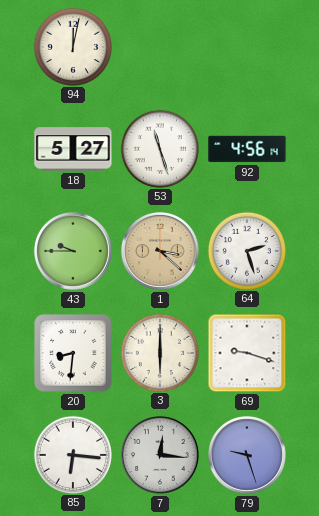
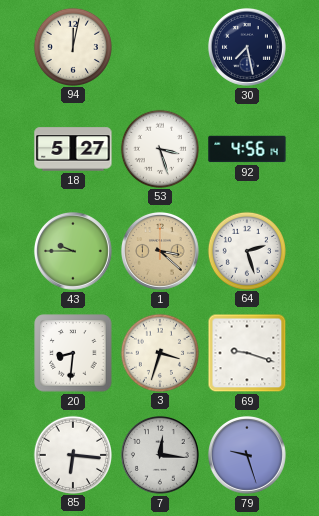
30: none -> 7:28
53: 11:27 -> 3:27
3: 6:00 -> 3:33
